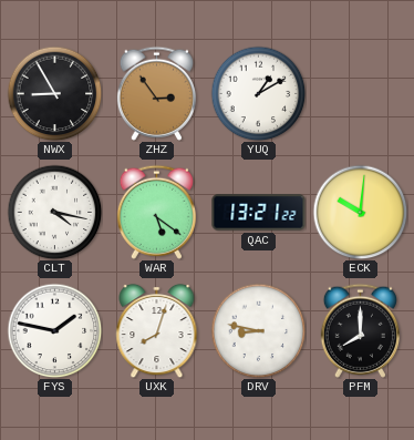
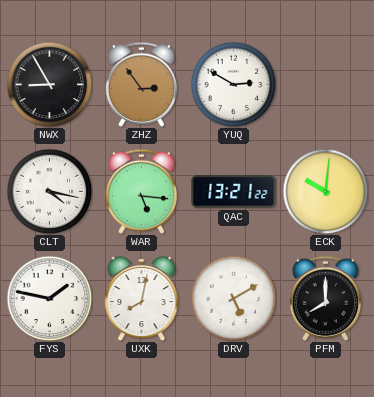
YUQ: 1:10 -> 2:50
WAR: 5:21 -> 5:16
UXK: 8:03 -> 8:02
DRV: 8:47 -> 5:10
